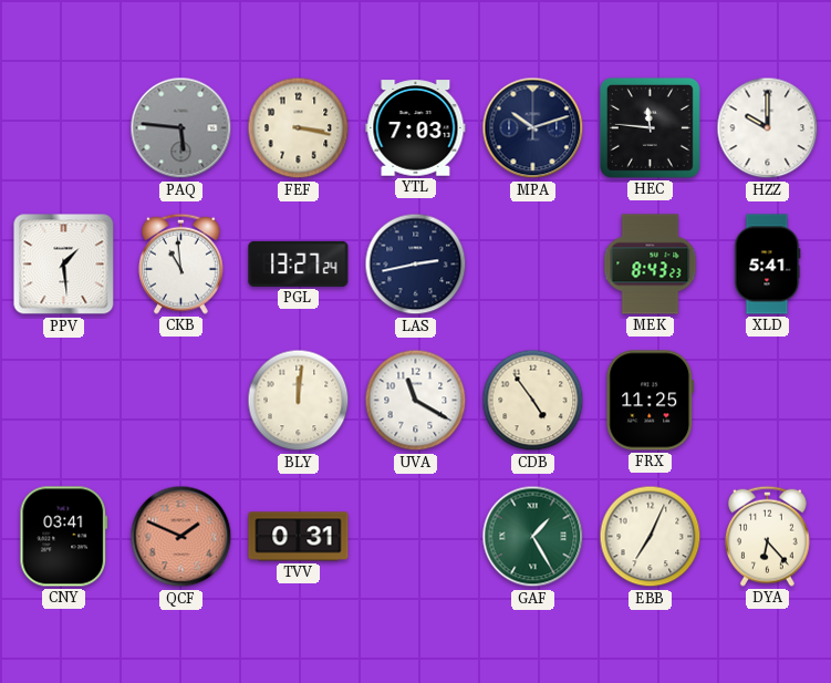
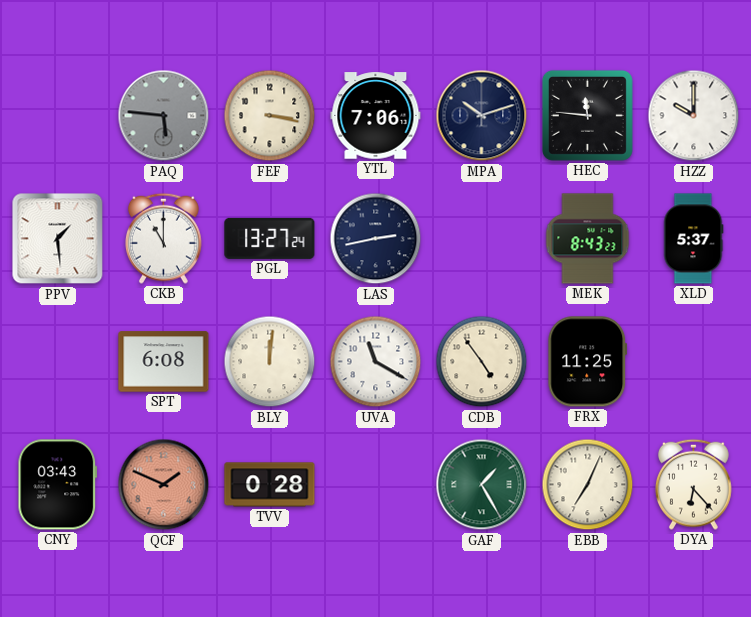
YTL: 7:03 -> 7:06
CKB: 10:59 -> 11:00
XLD: 5:41 -> 5:37
SPT: none -> 6:08
CNY: 03:41 -> 03:43
TVV: 0:31 -> 0:28
